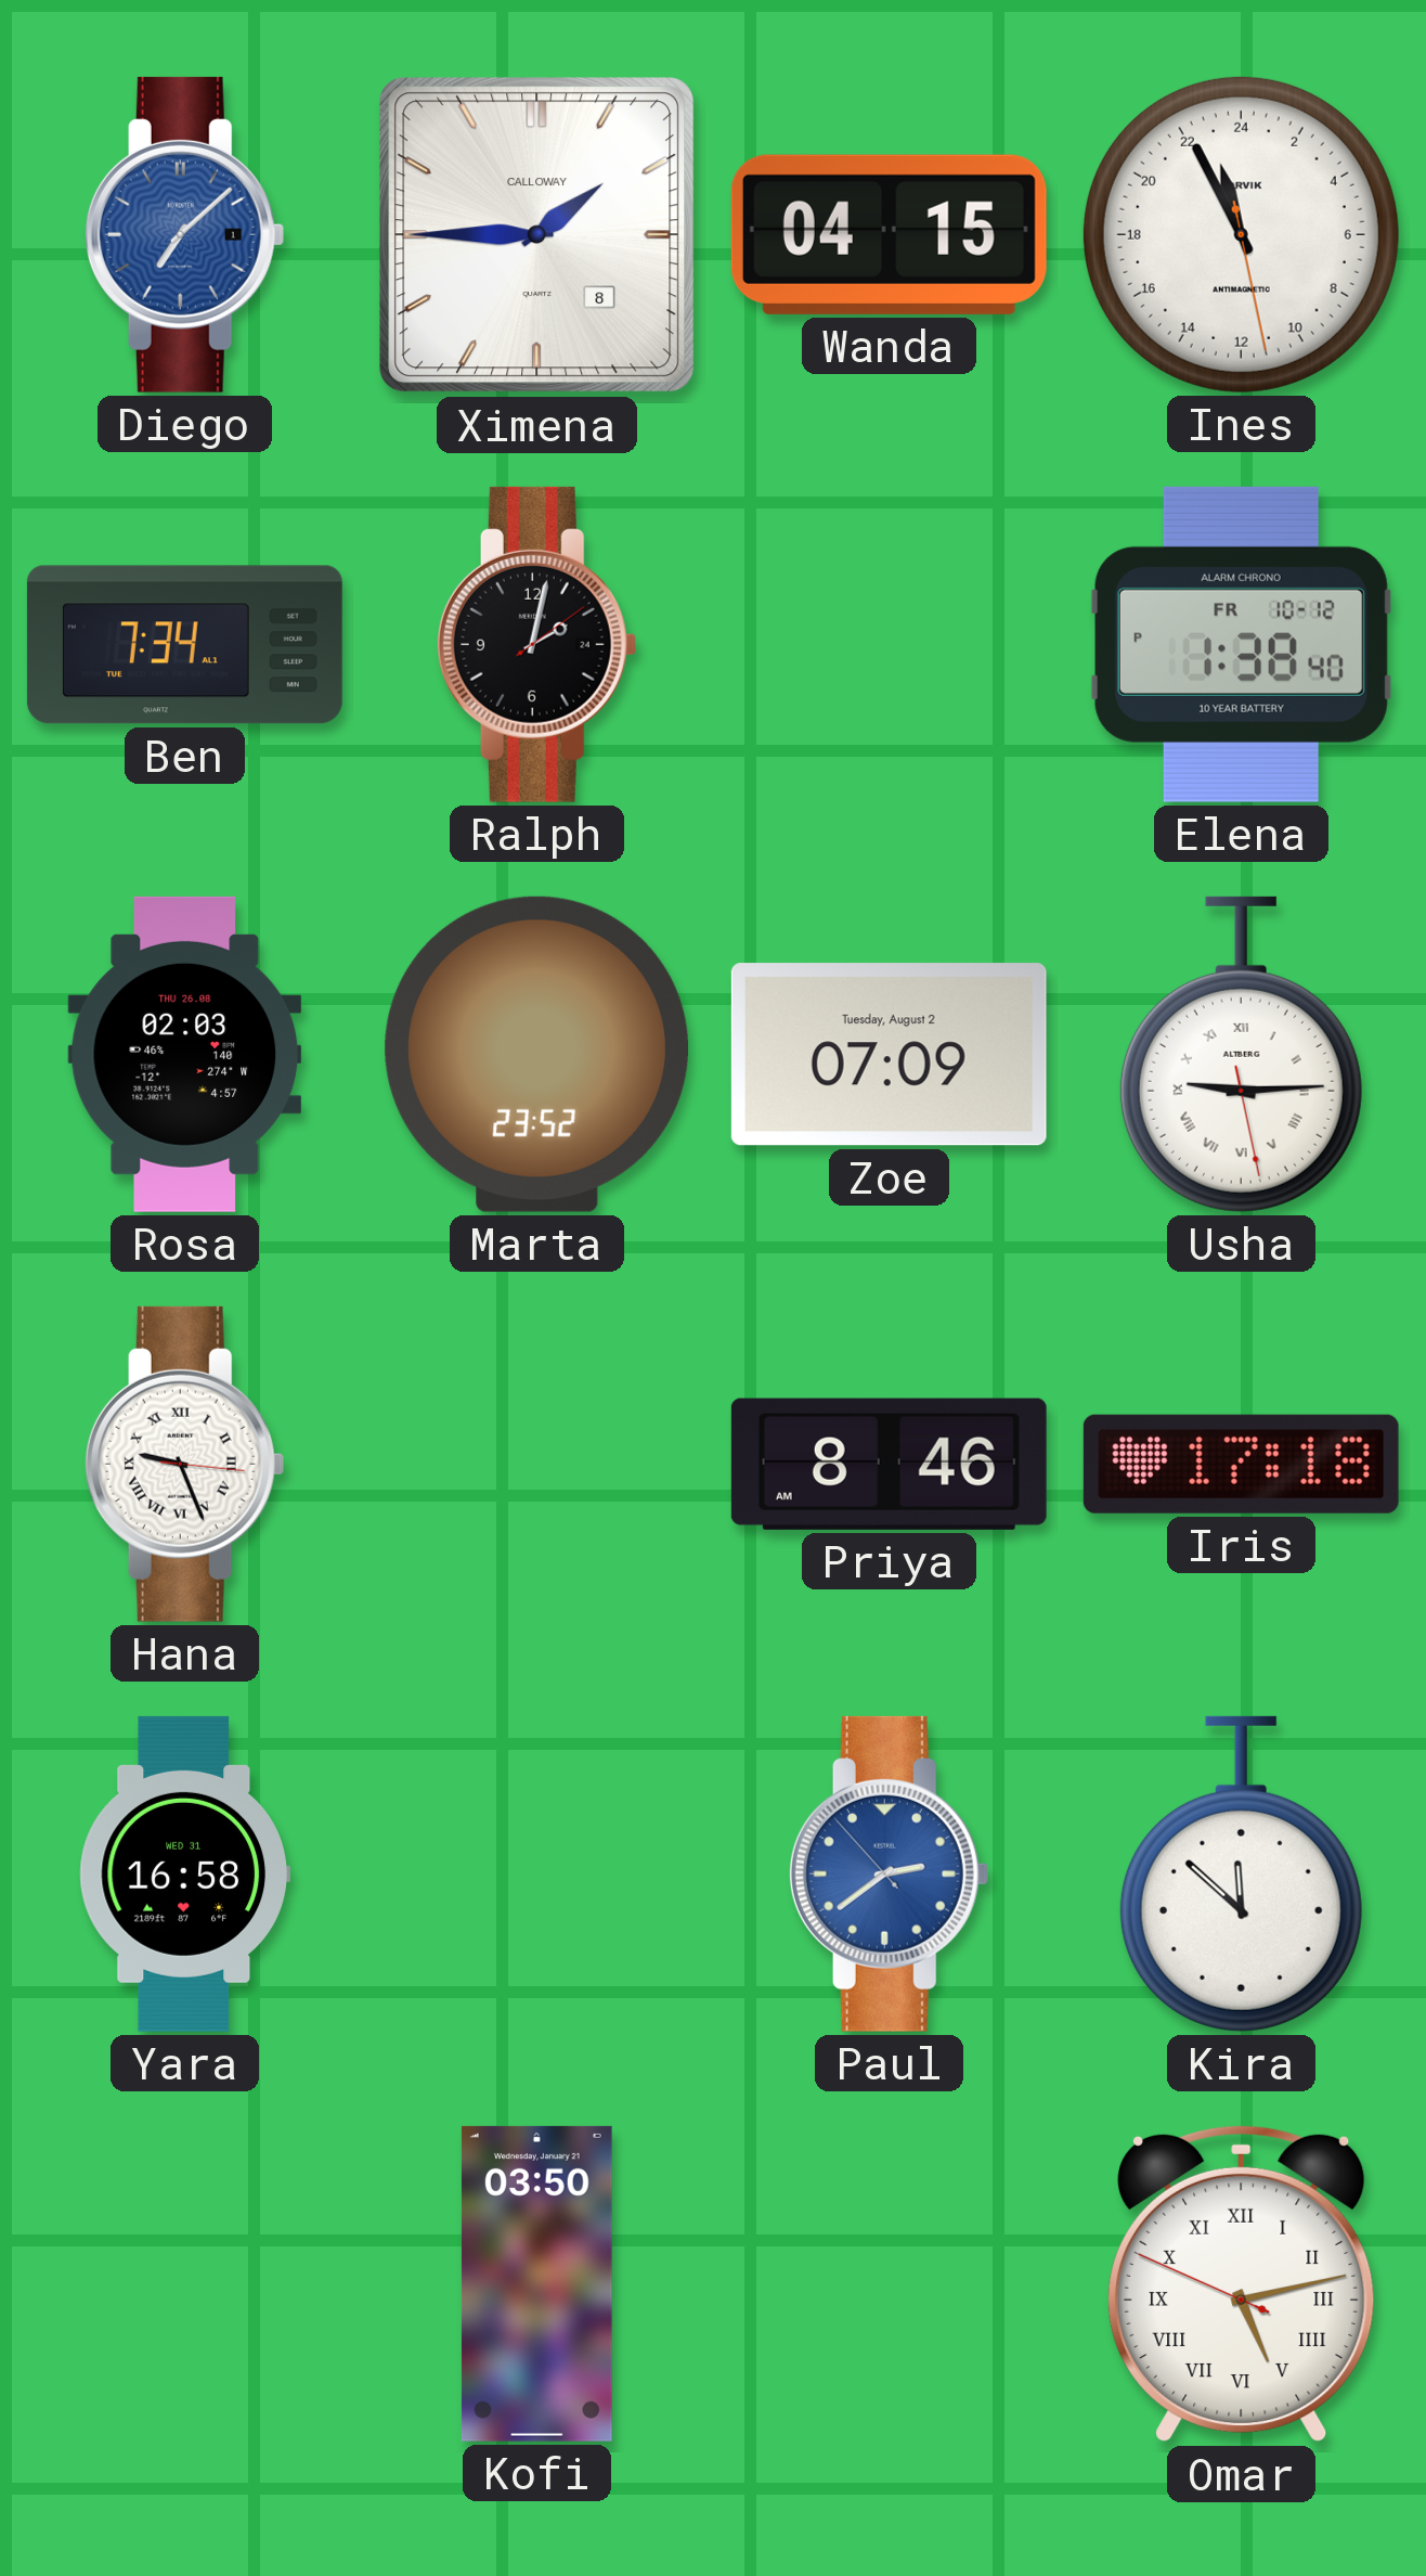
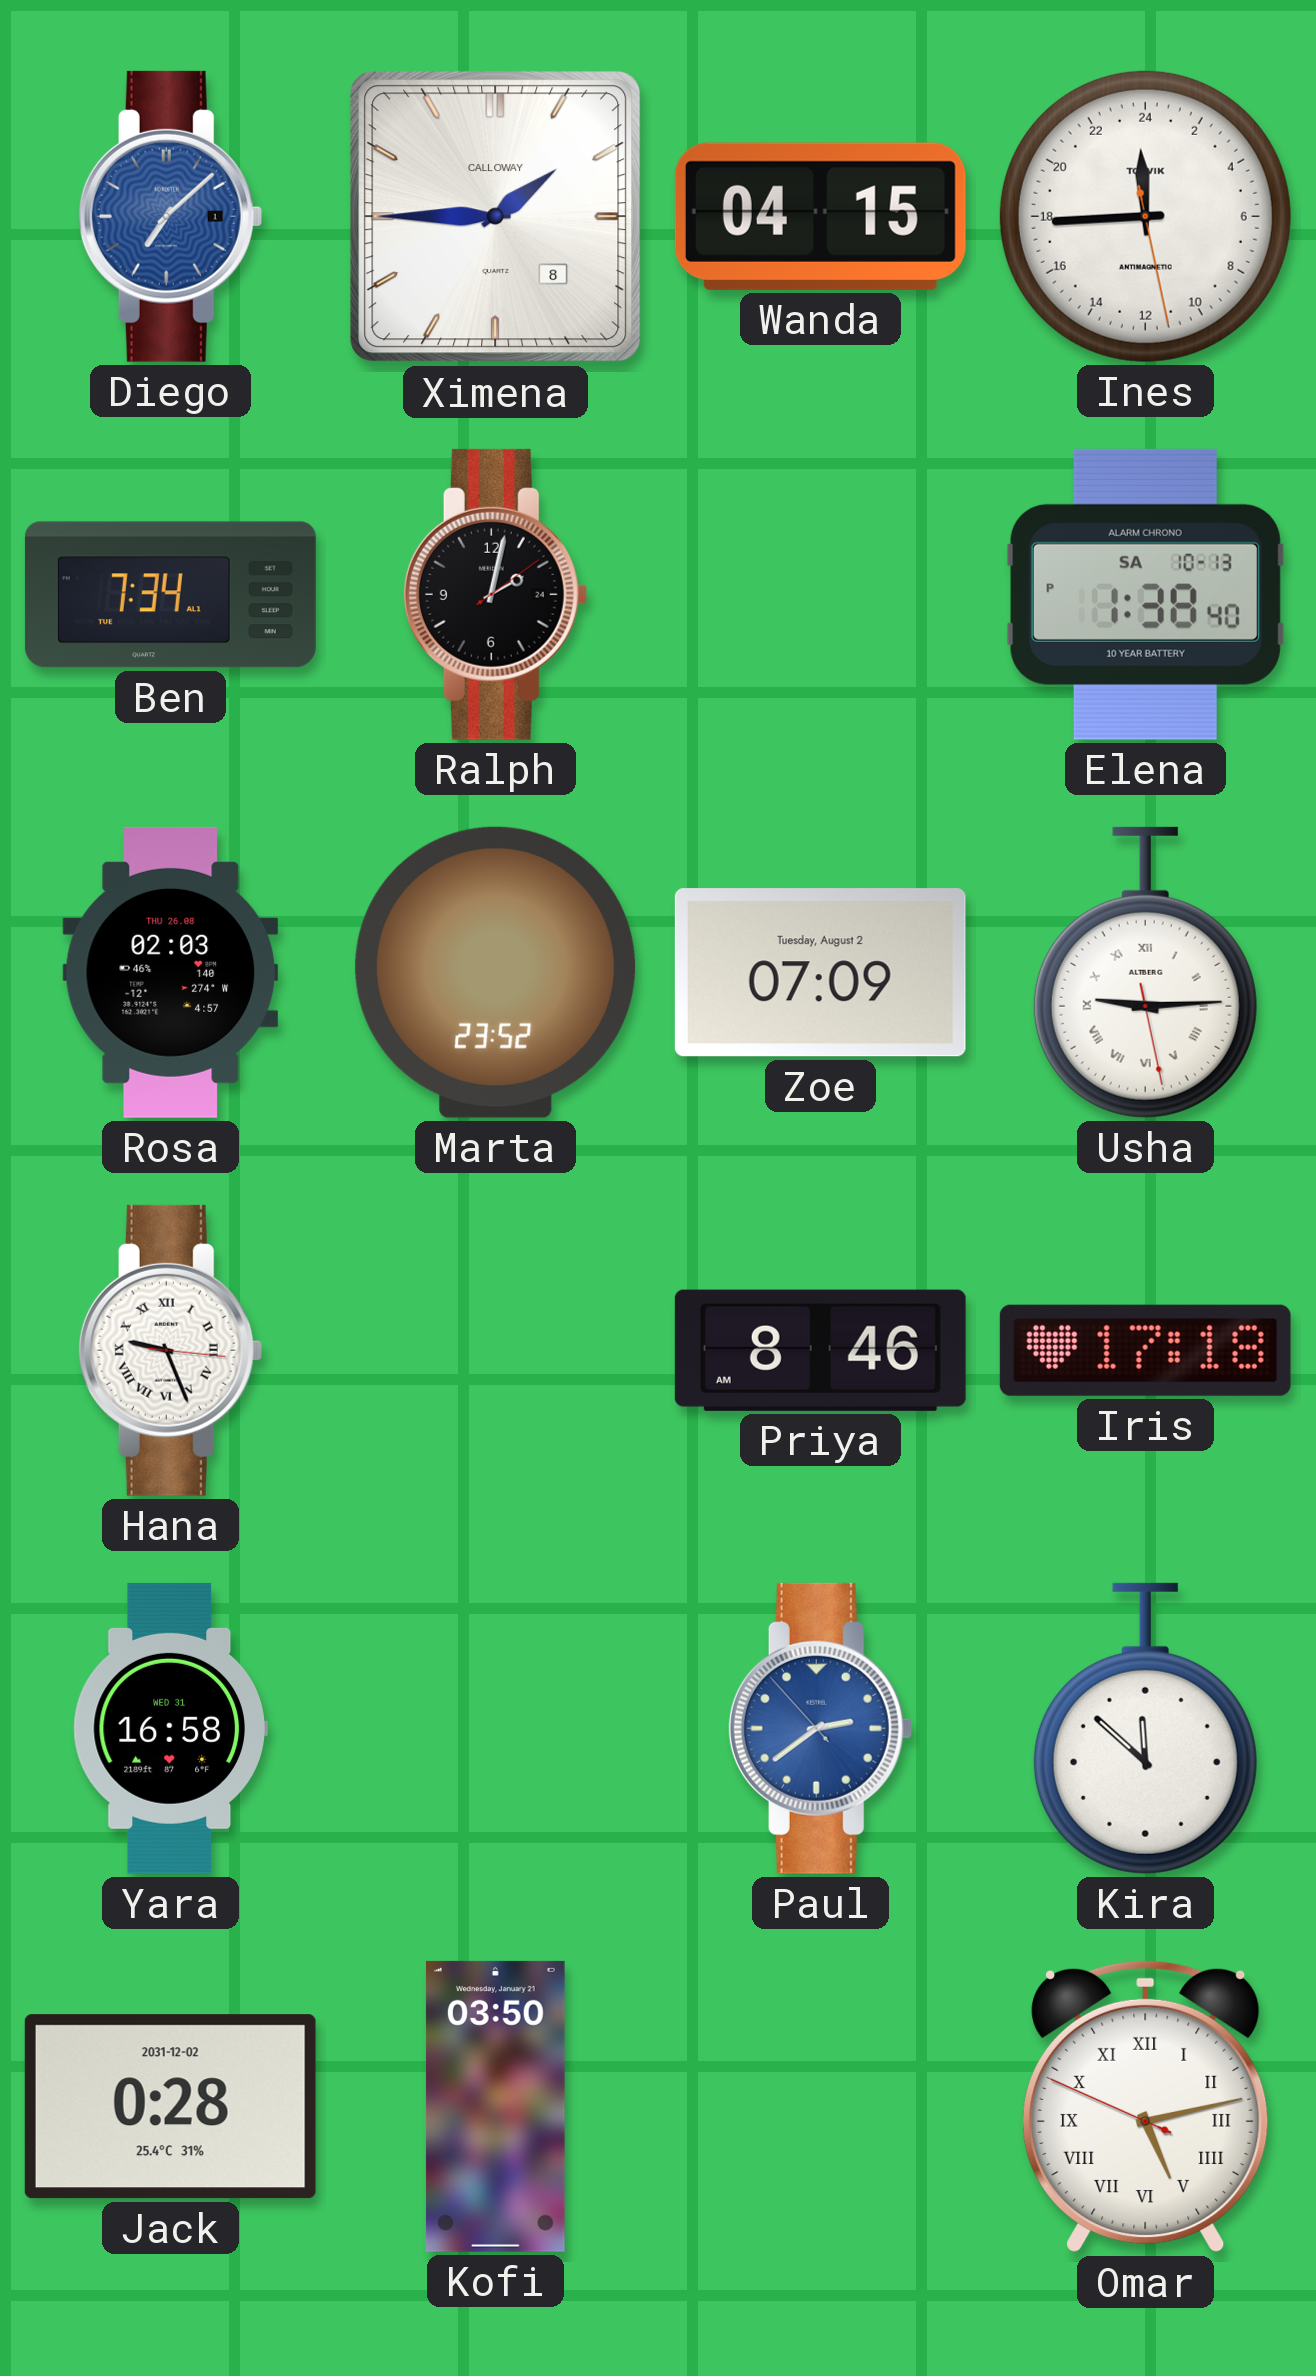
Ines: 22:55 -> 23:44
Elena date: FR 10-12 -> SA 10-13
Jack: none -> 0:28
